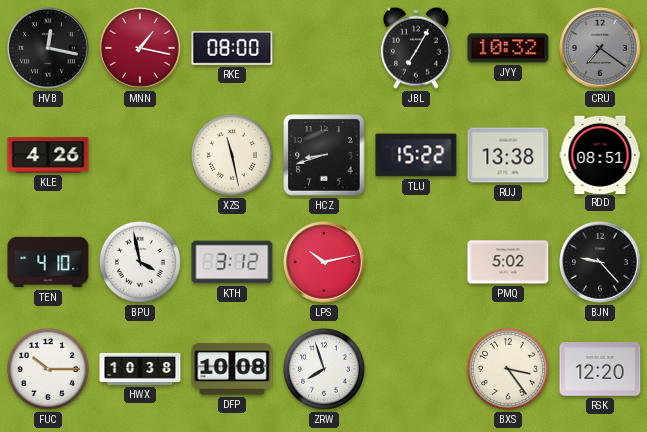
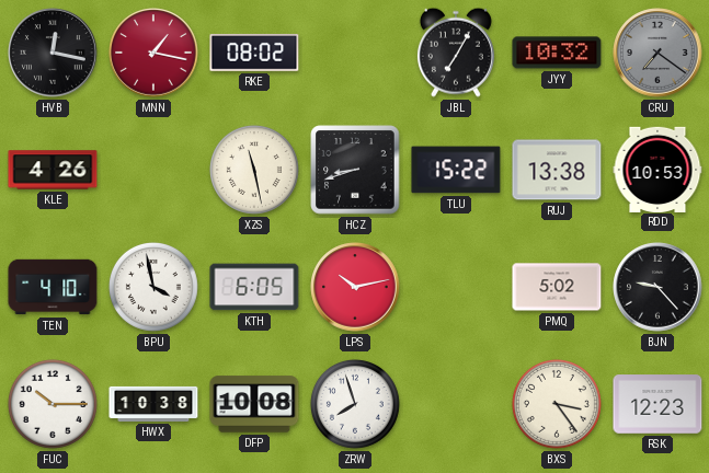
RKE: 08:00 -> 08:02
RDD: 08:51 -> 10:53
KTH: 3:12 -> 6:05
RSK: 12:20 -> 12:23
